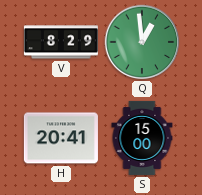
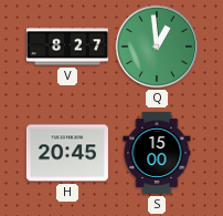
V: 8:29 -> 8:27
H: 20:41 -> 20:45
